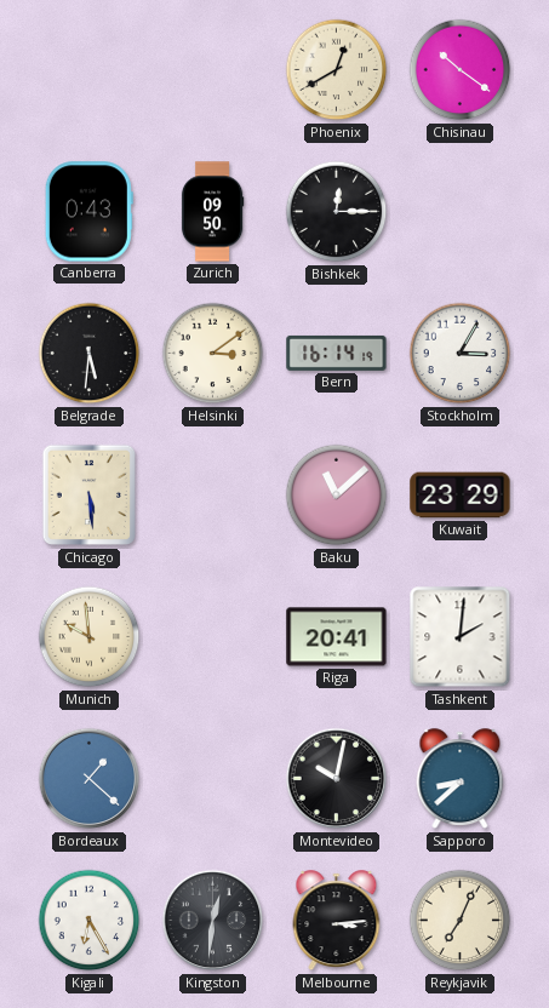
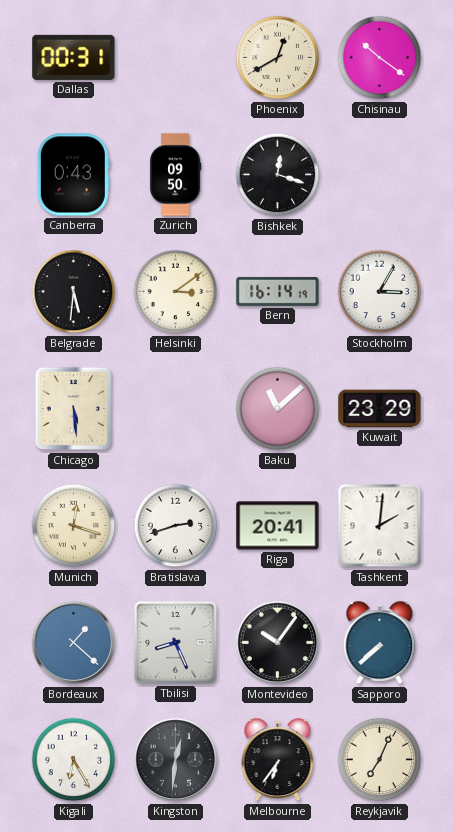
Dallas: none -> 00:31
Bishkek: 12:15 -> 12:18
Munich: 9:59 -> 12:18
Bratislava: none -> 2:42
Tbilisi: none -> 8:26
Montevideo: 10:02 -> 10:06
Sapporo: 8:38 -> 7:38
Melbourne: 3:14 -> 6:36
